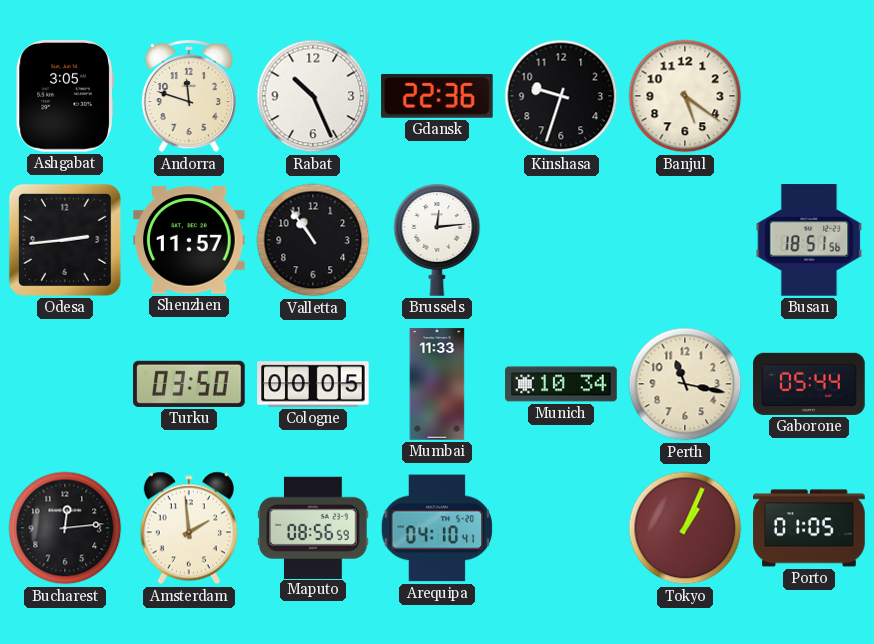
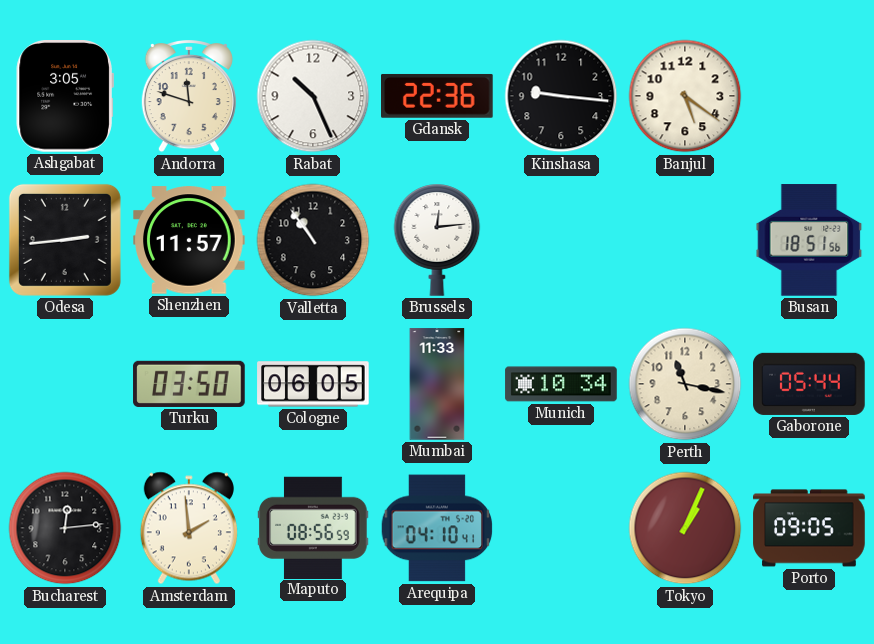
Kinshasa: 9:33 -> 9:16
Cologne: 00:05 -> 06:05
Porto: 01:05 -> 09:05
